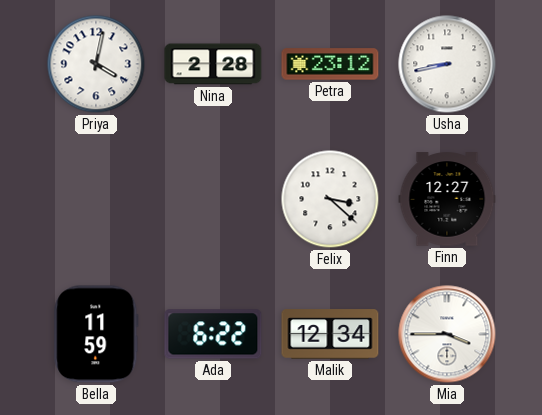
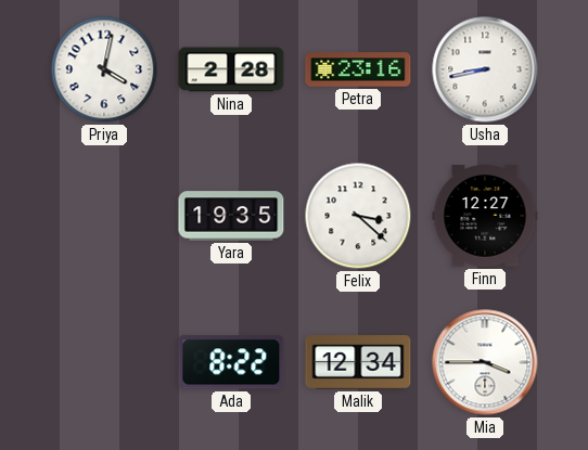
Petra: 23:12 -> 23:16
Yara: none -> 19:35
Bella: 11:59 -> none
Ada: 6:22 -> 8:22
